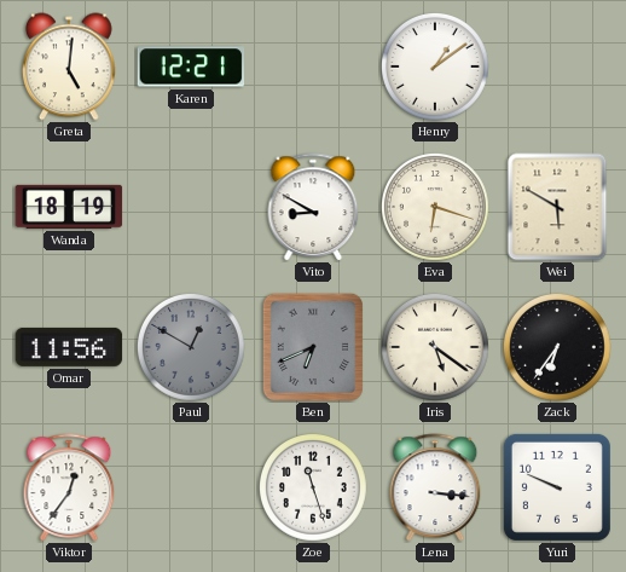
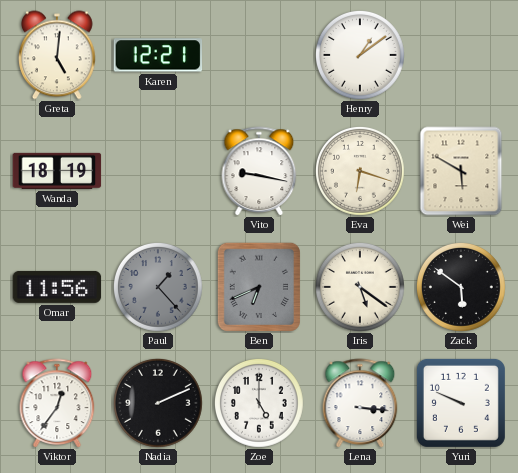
Vito: 8:50 -> 9:17
Paul: 12:50 -> 1:23
Zack: 6:36 -> 5:51
Nadia: none -> 2:11
Zoe: 11:27 -> 5:00
